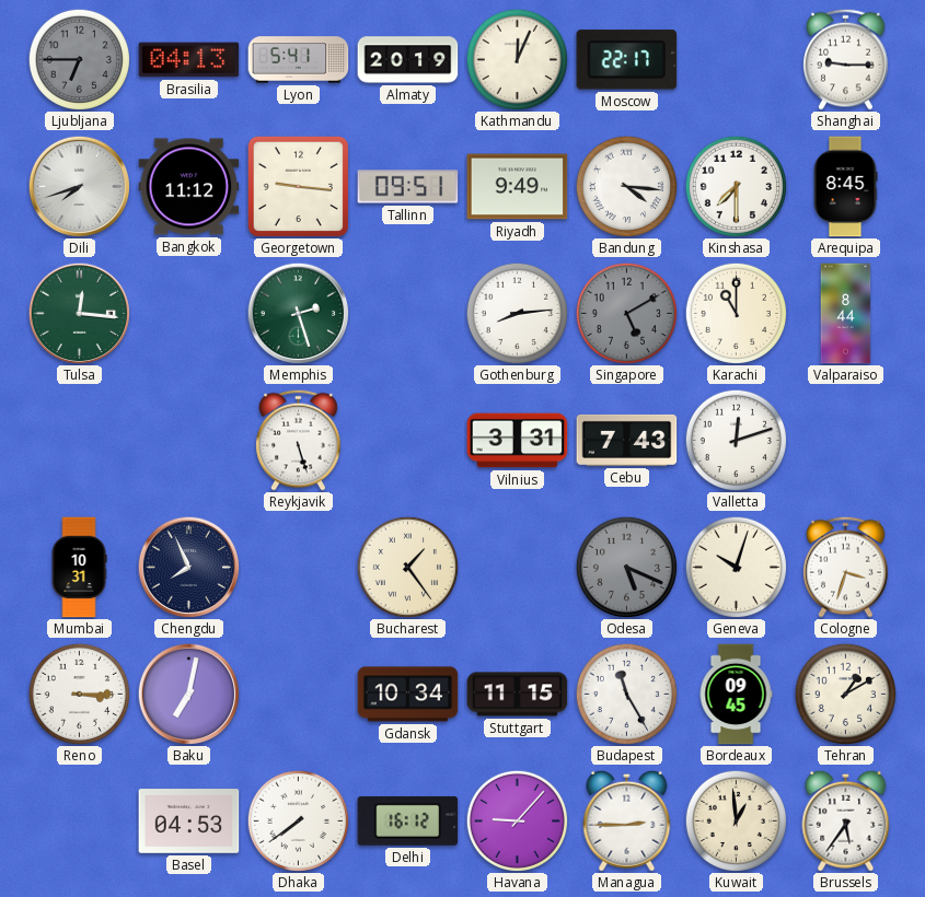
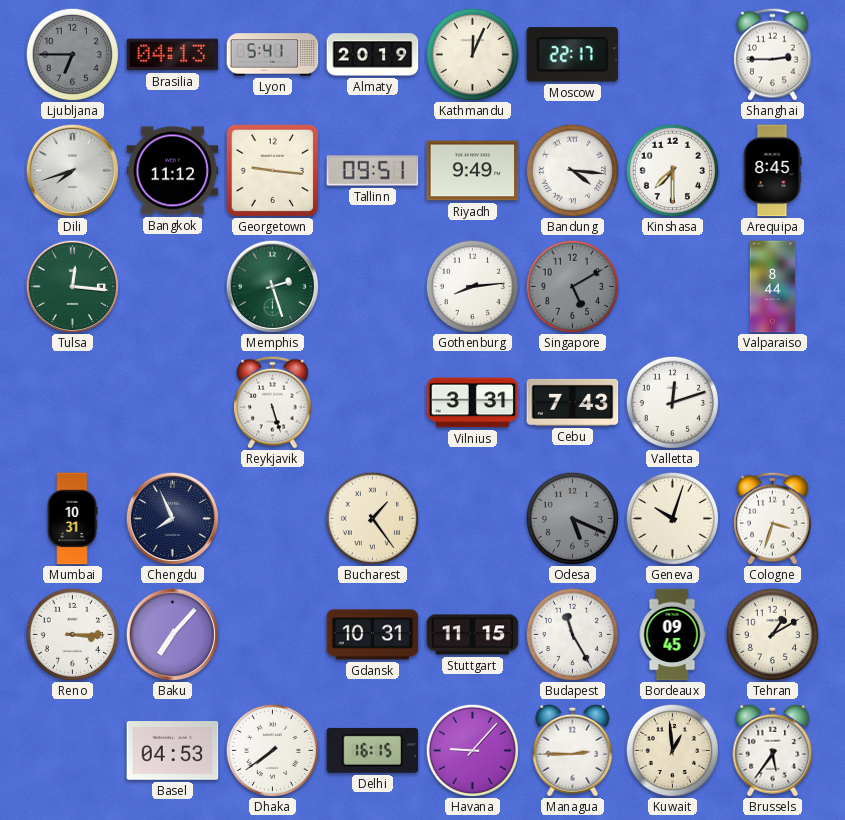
Shanghai: 9:15 -> 2:45
Karachi: 11:00 -> none
Baku: 7:02 -> 7:07
Gdansk: 10:34 -> 10:31
Delhi: 16:12 -> 16:15
